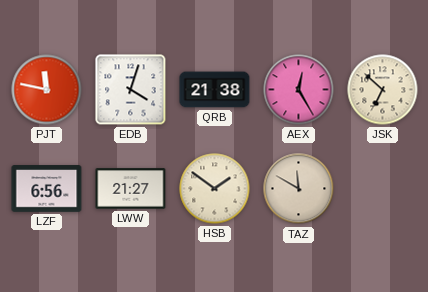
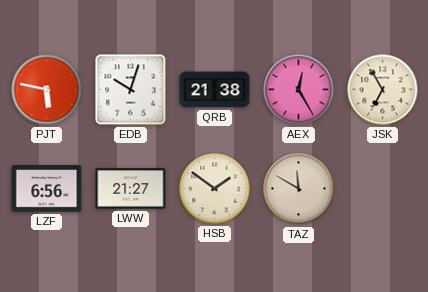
PJT: 11:47 -> 5:47
EDB: 4:03 -> 10:03
JSK: 6:52 -> 6:55
